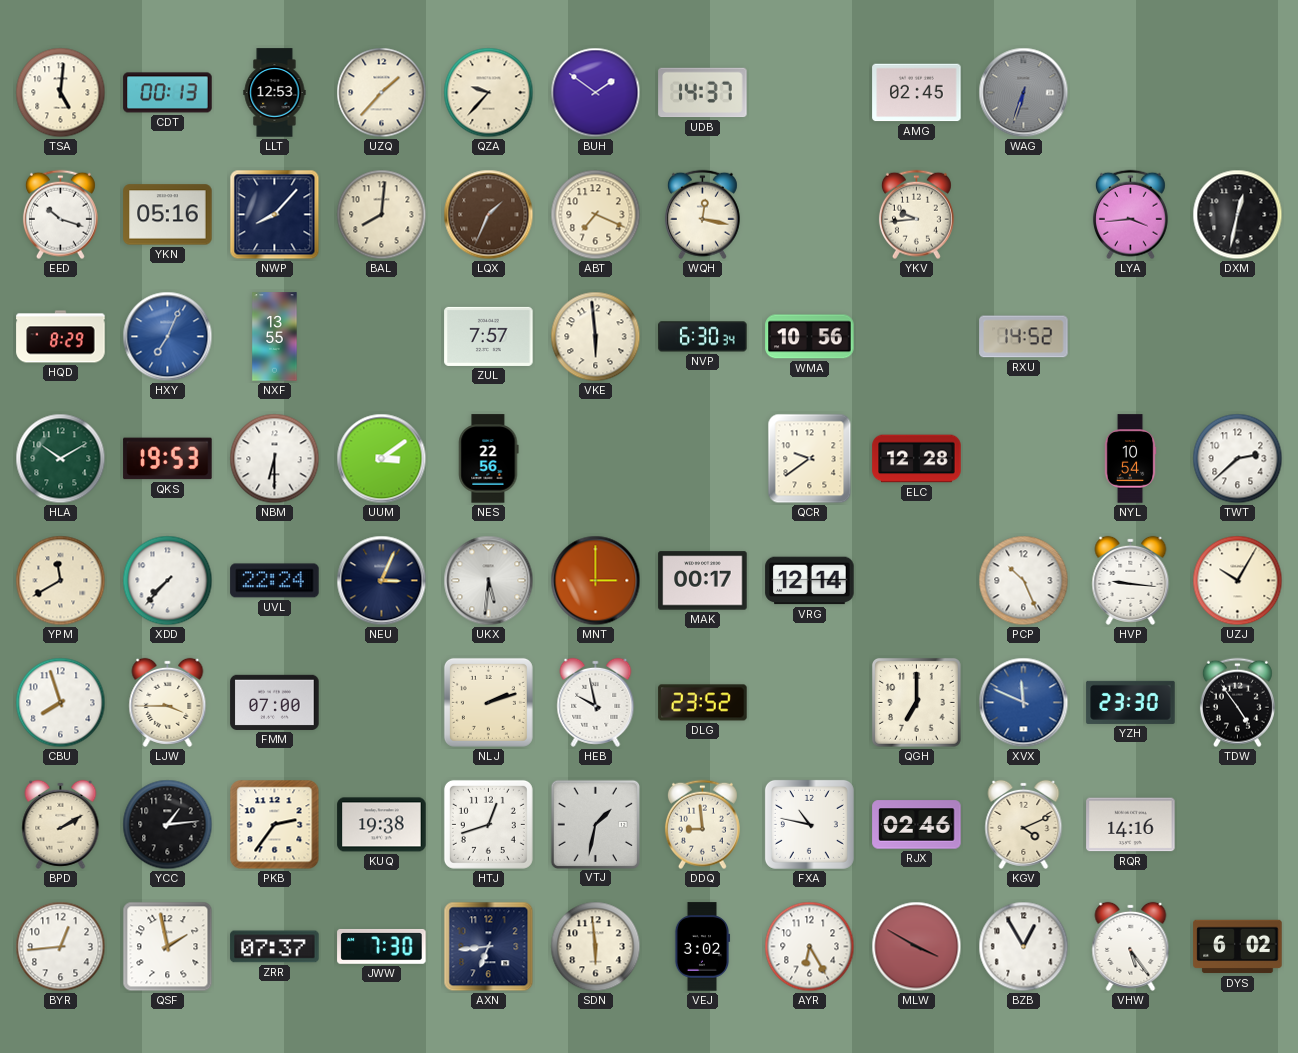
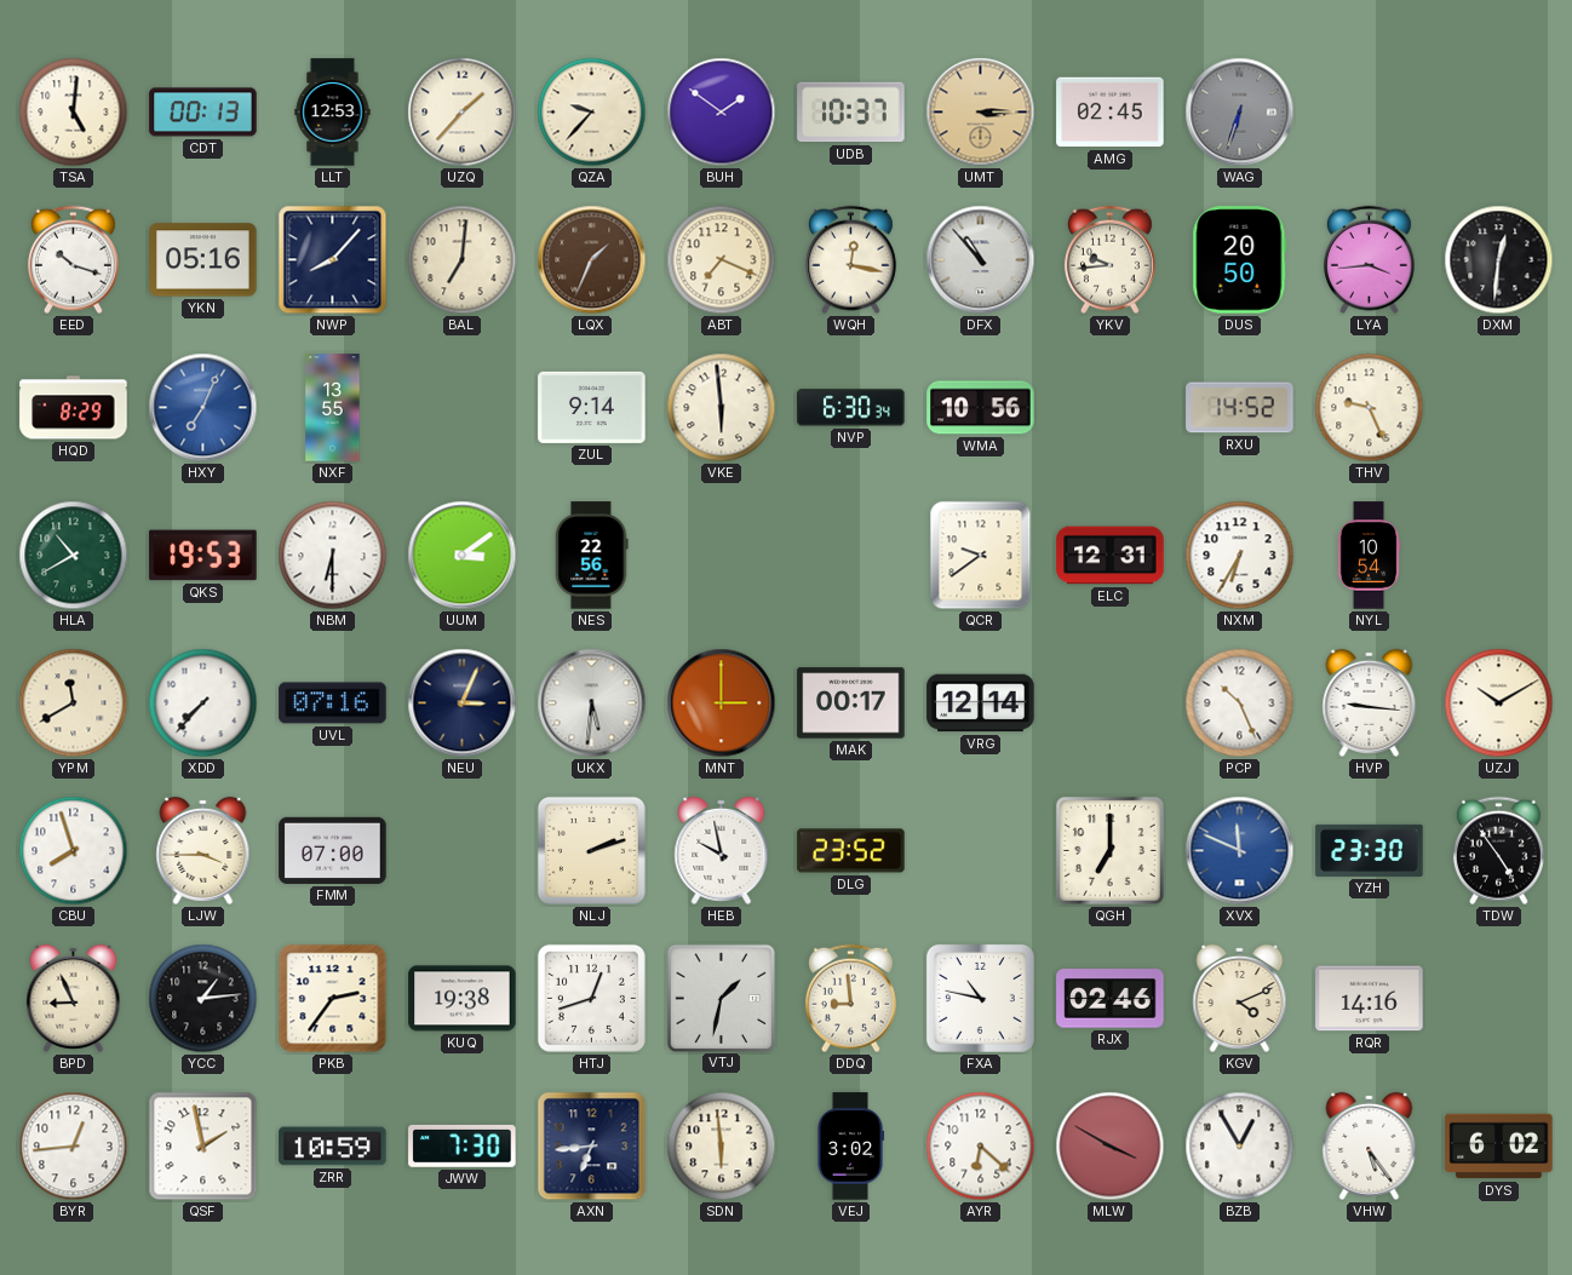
UDB: 14:37 -> 10:37
UMT: none -> 3:15
BAL: 8:01 -> 7:01
DFX: none -> 10:53
DUS: none -> 20:50
DXM: 12:32 -> 12:31
ZUL: 7:57 -> 9:14
THV: none -> 9:26
HLA: 10:10 -> 10:40
ELC: 12:28 -> 12:31
NXM: none -> 6:35
TWT: 2:38 -> none
UVL: 22:24 -> 07:16
UZJ: 10:05 -> 10:10
BPD: 2:10 -> 8:56
ZRR: 07:37 -> 10:59
AYR: 6:25 -> 6:22
